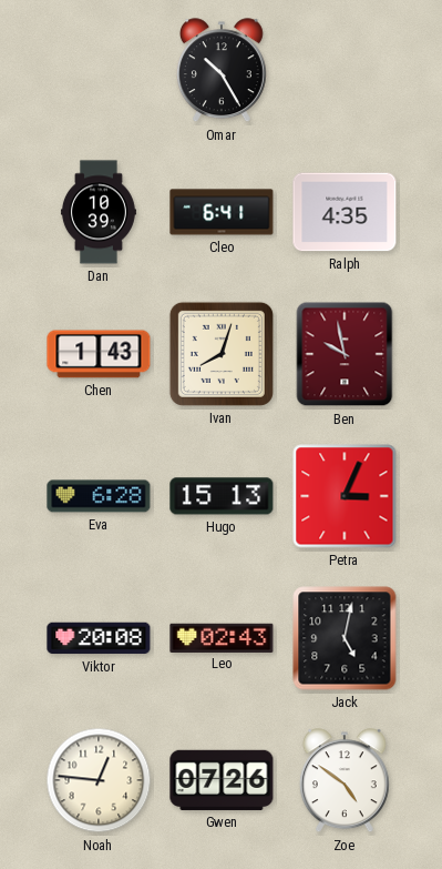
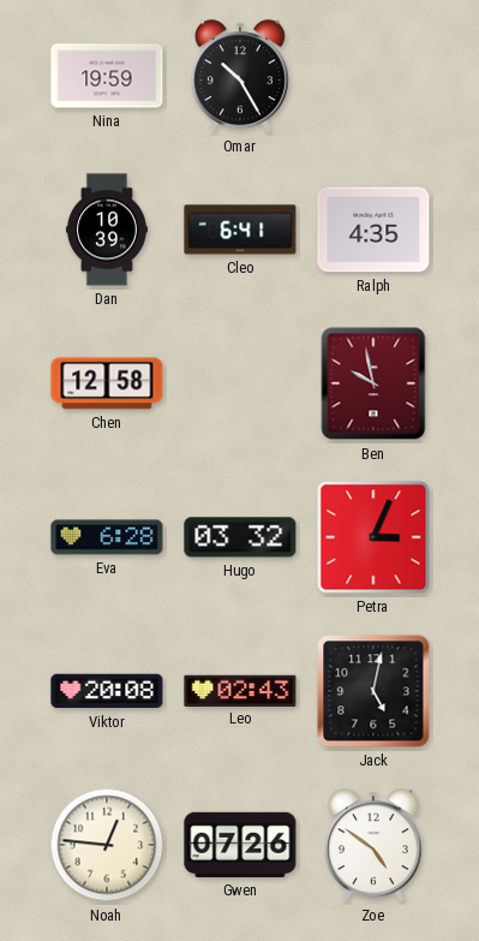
Nina: none -> 19:59
Chen: 1:43 -> 12:58
Ivan: 8:03 -> none
Hugo: 15:13 -> 03:32
